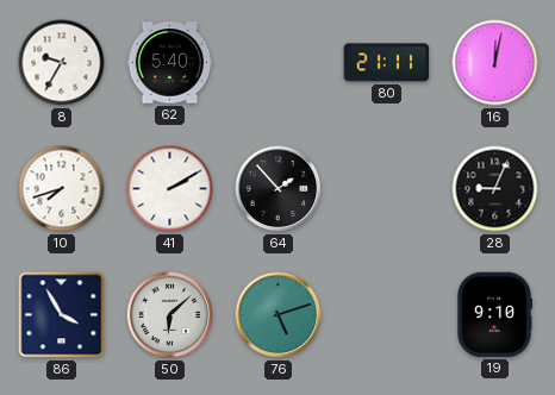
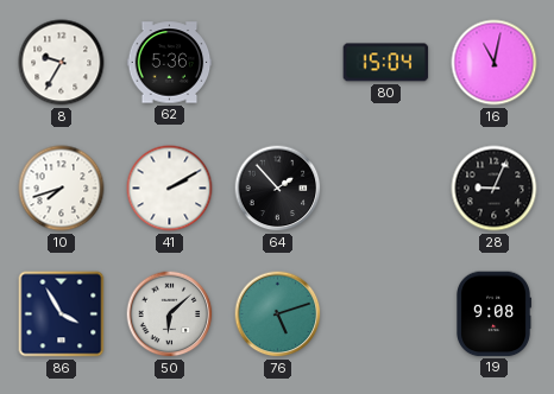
62: 5:40 -> 5:36
80: 21:11 -> 15:04
16: 12:02 -> 11:02
19: 9:10 -> 9:08
